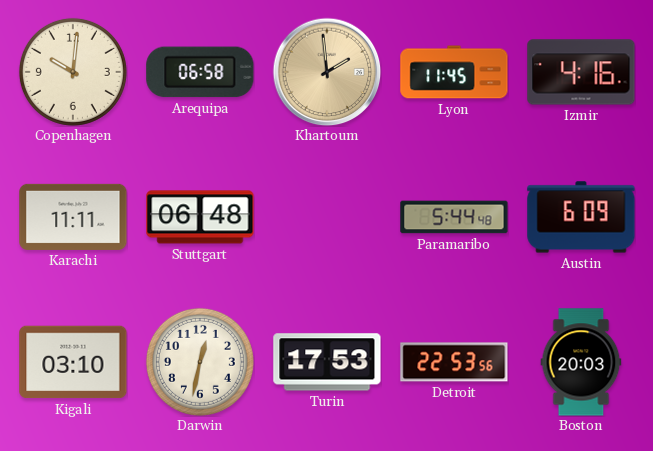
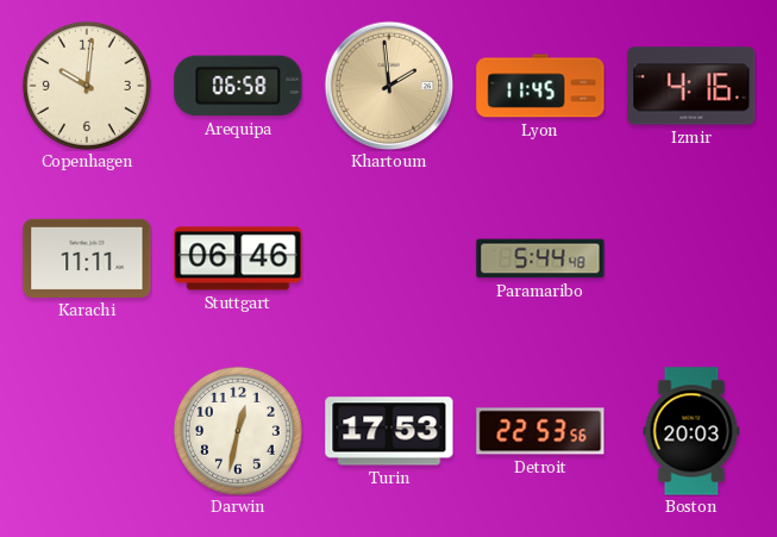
Stuttgart: 06:48 -> 06:46
Austin: 6:09 -> none
Kigali: 03:10 -> none
